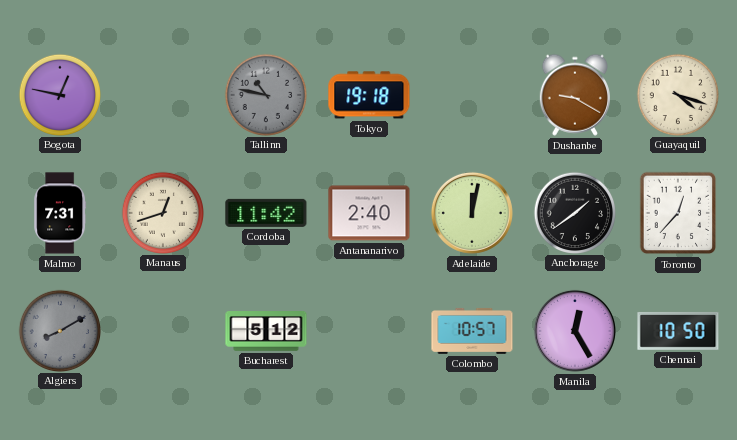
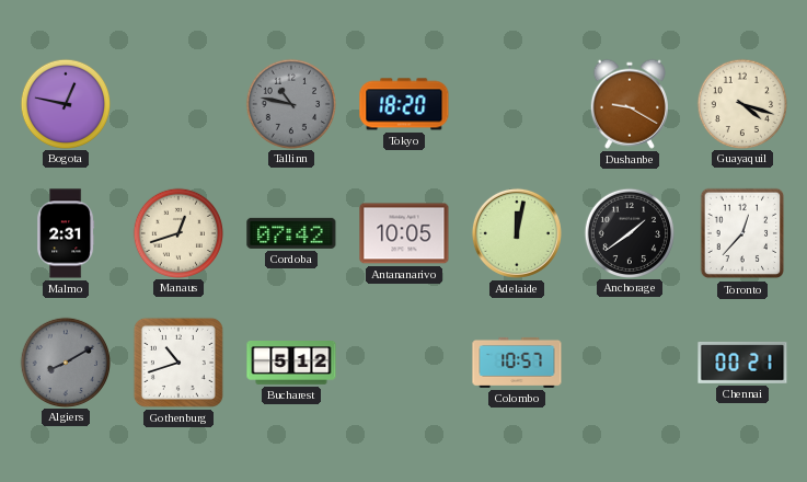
Tokyo: 19:18 -> 18:20
Malmo: 7:31 -> 2:31
Cordoba: 11:42 -> 07:42
Antananarivo: 2:40 -> 10:05
Gothenburg: none -> 10:42
Manila: 12:25 -> none
Chennai: 10:50 -> 00:21
